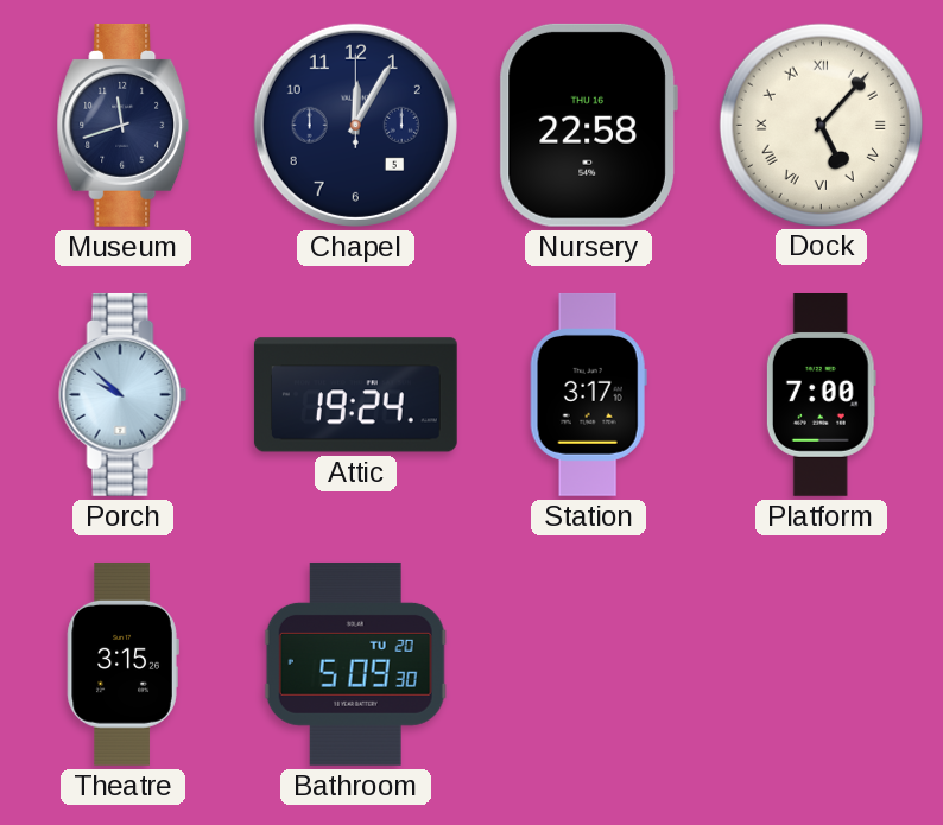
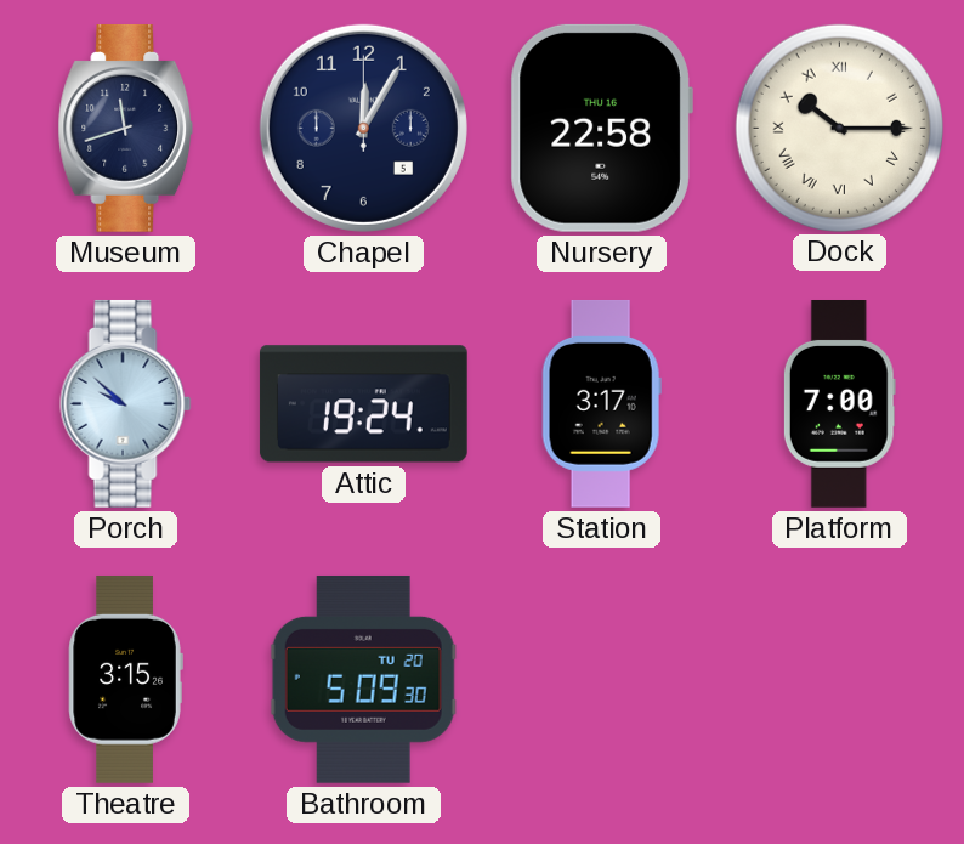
Dock: 5:07 -> 10:15
